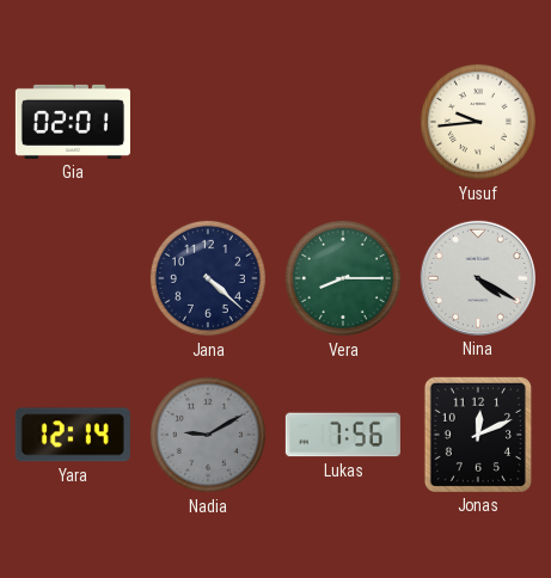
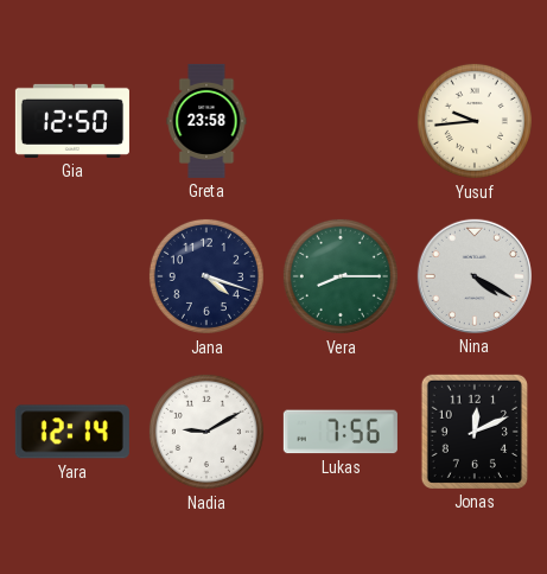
Gia: 02:01 -> 12:50
Greta: none -> 23:58
Jana: 4:22 -> 4:18
Nadia dial: grey -> white
